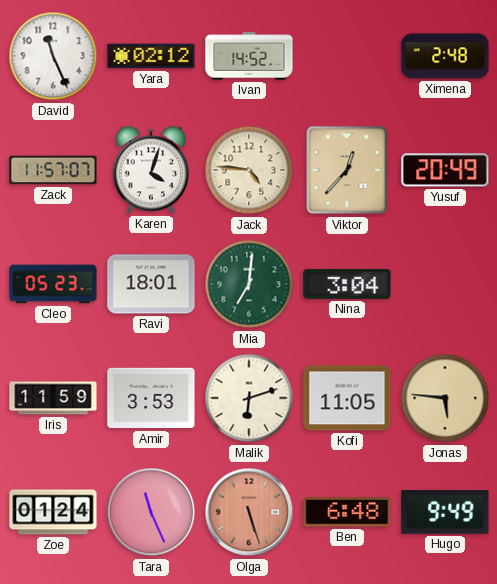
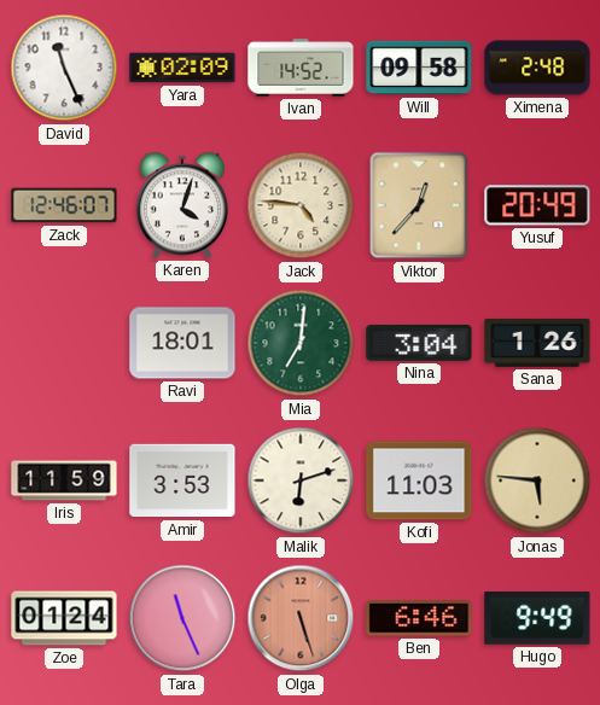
Yara: 02:12 -> 02:09
Will: none -> 09:58
Zack: 11:57 -> 12:46
Cleo: 05:23 -> none
Sana: none -> 1:26
Kofi: 11:05 -> 11:03
Ben: 6:48 -> 6:46
